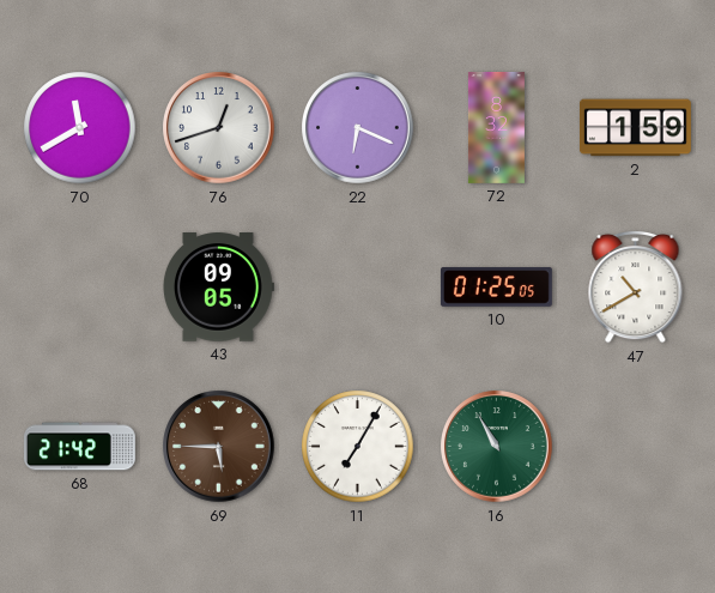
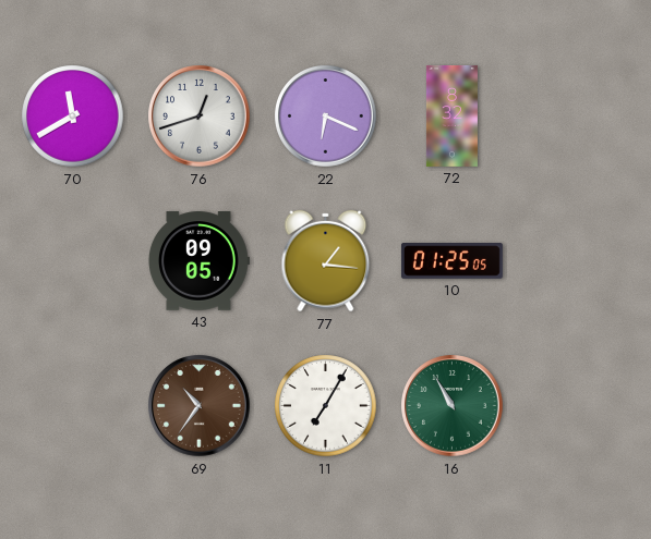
2: 1:59 -> none
77: none -> 1:16
47: 10:40 -> none
68: 21:42 -> none
69: 5:45 -> 10:36
